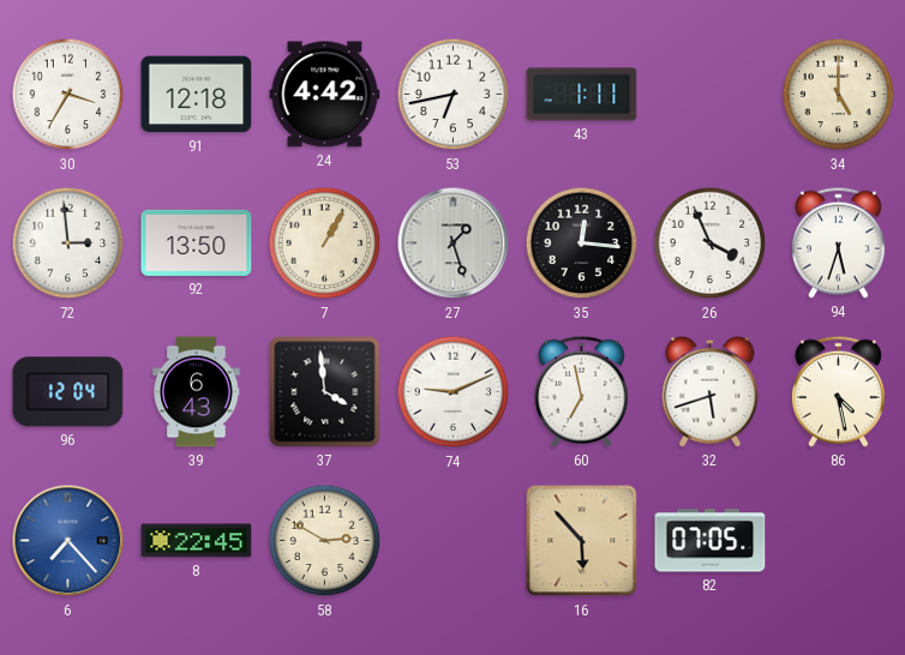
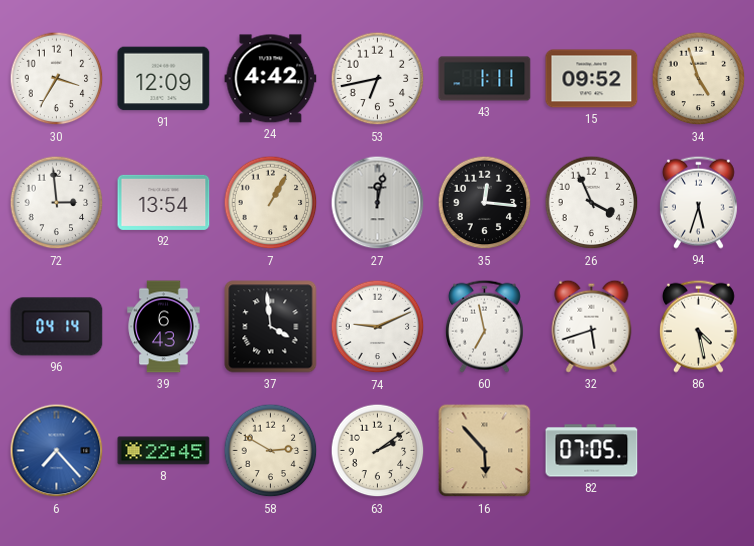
91: 12:18 -> 12:09
15: none -> 09:52
34: 5:00 -> 4:57
92: 13:50 -> 13:54
27: 1:27 -> 12:02
96: 12:04 -> 04:14
63: none -> 2:09
